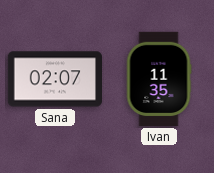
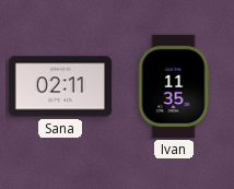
Sana: 02:07 -> 02:11
